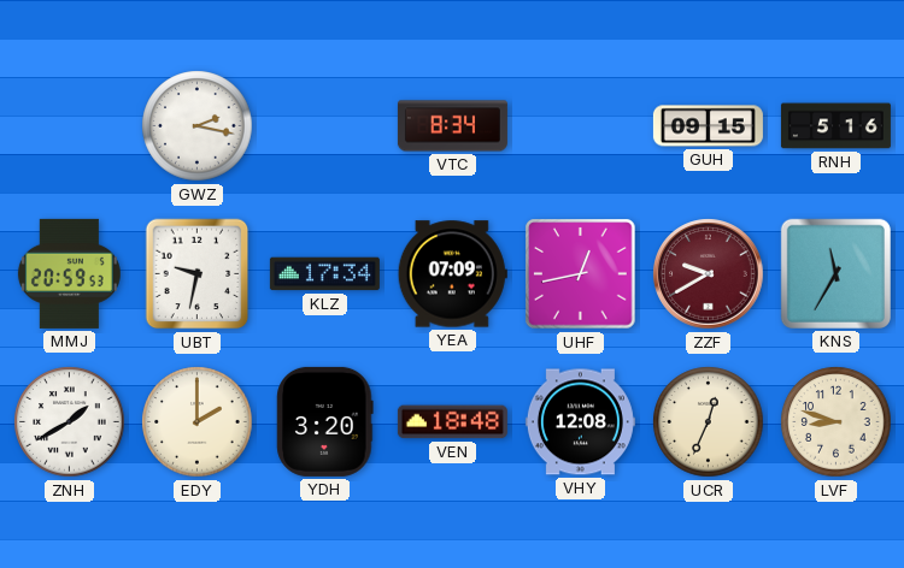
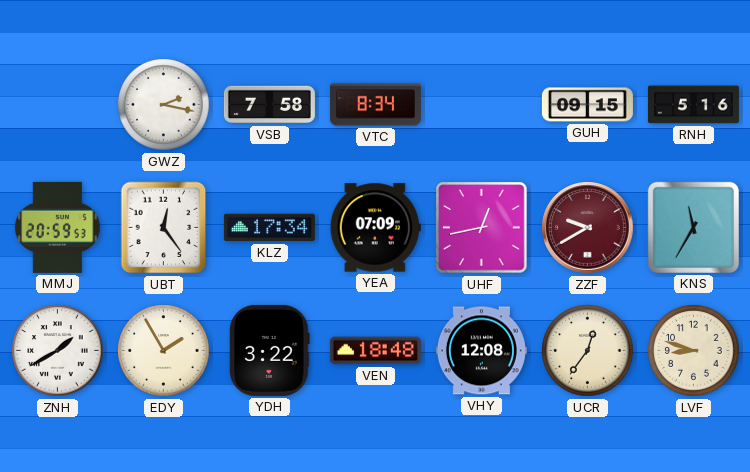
VSB: none -> 7:58
UBT: 9:32 -> 12:24
EDY: 2:00 -> 1:55
YDH: 3:20 -> 3:22
UCR: 12:34 -> 12:36
